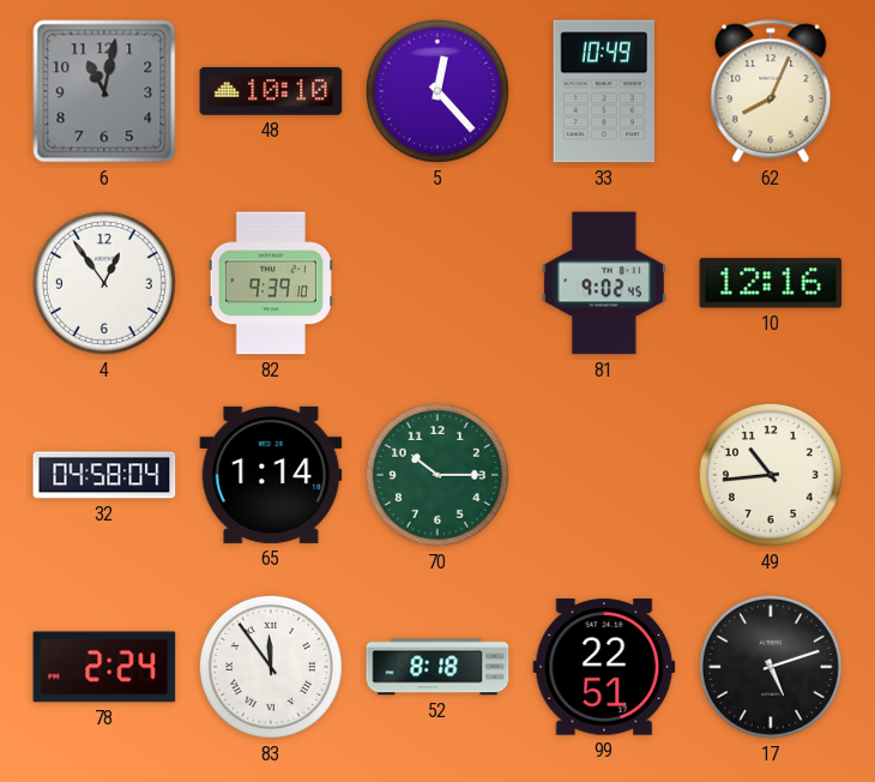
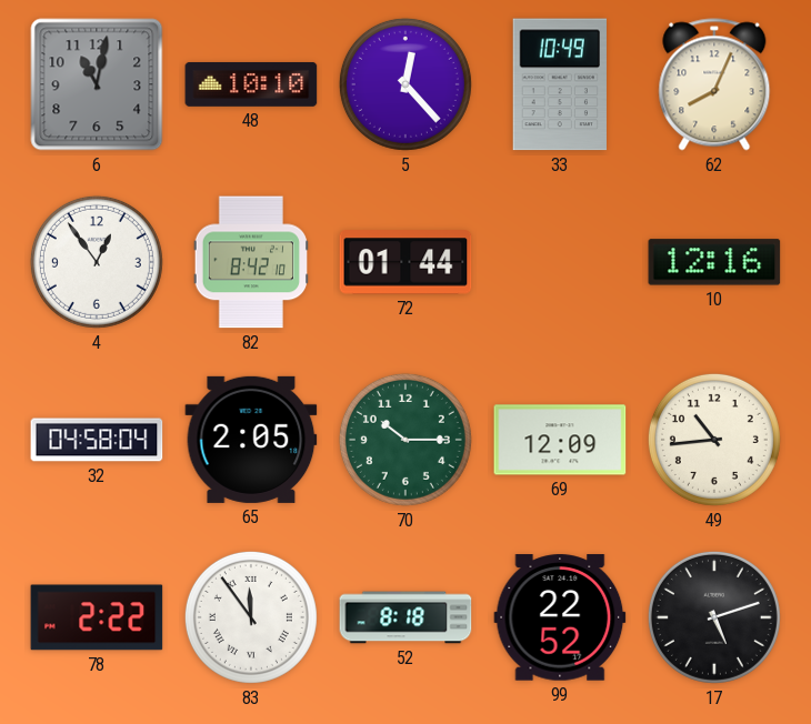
82: 9:39 -> 8:42
72: none -> 01:44
81: 9:02 -> none
65: 1:14 -> 2:05
69: none -> 12:09
78: 2:24 -> 2:22
99: 22:51 -> 22:52
